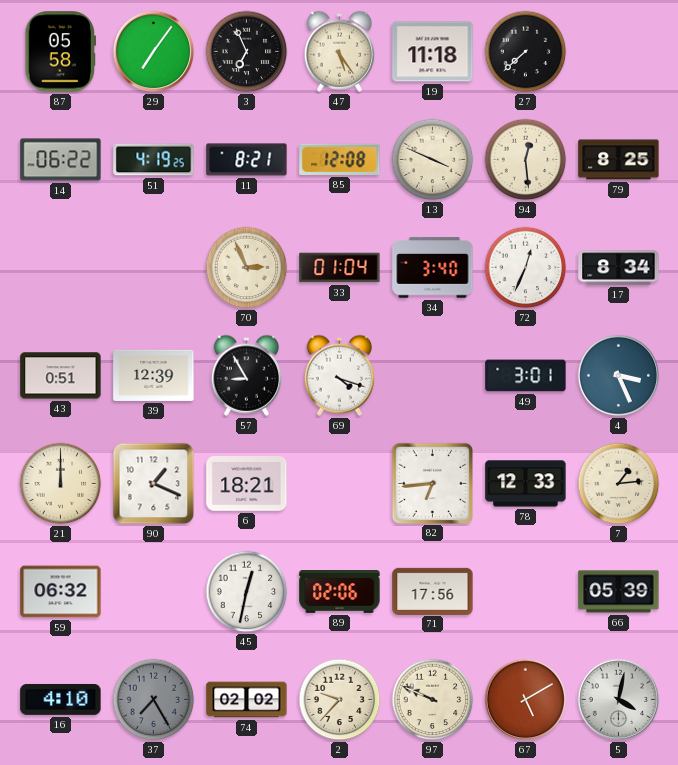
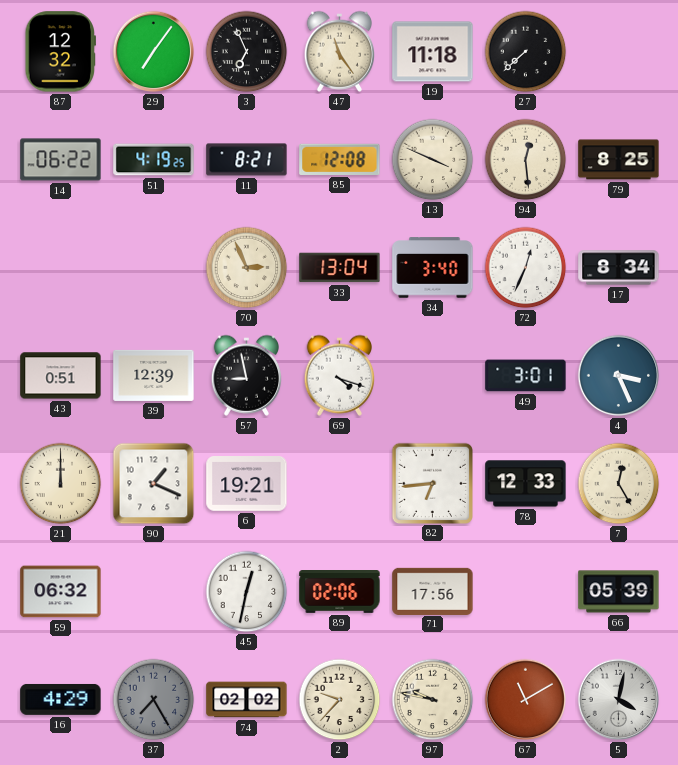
87: 05:58 -> 12:32
47: 5:24 -> 11:24
33: 01:04 -> 13:04
57: 8:55 -> 8:58
6: 18:21 -> 19:21
7: 1:14 -> 12:25
16: 4:10 -> 4:29
97: 9:49 -> 9:47
67: 5:10 -> 11:10
